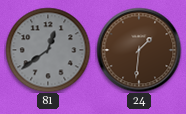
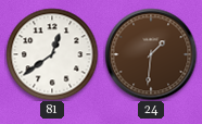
81 dial: grey -> white
